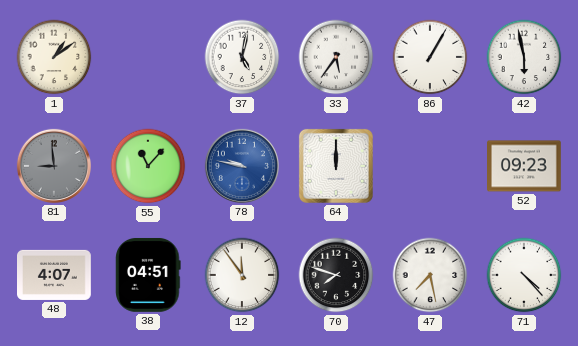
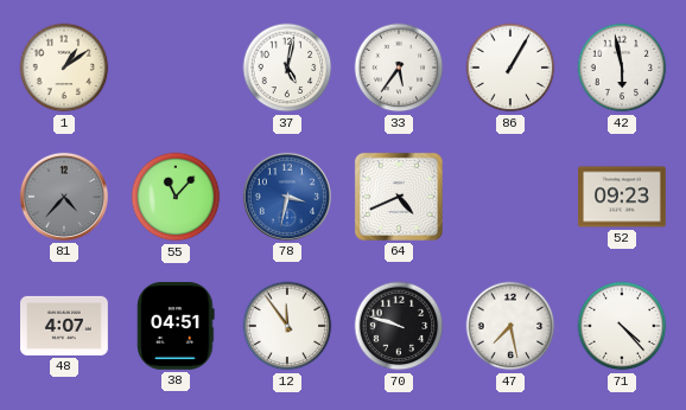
81: 8:59 -> 4:37
78: 9:47 -> 3:32
64: 12:00 -> 4:41
70: 7:48 -> 9:48
